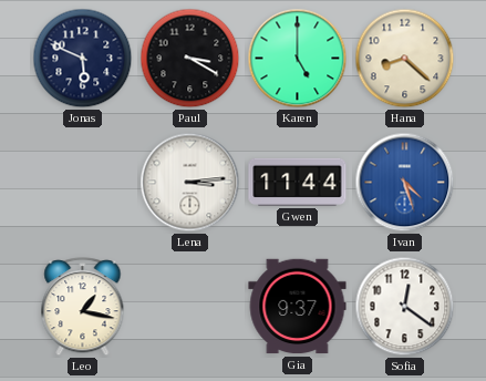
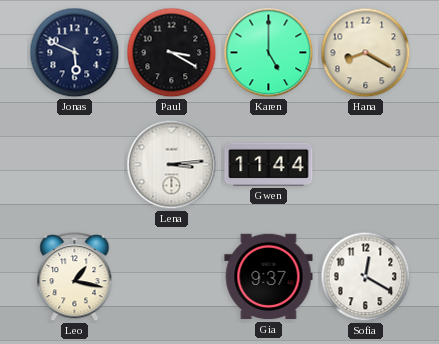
Hana: 8:22 -> 8:20
Ivan: 4:27 -> none
Sofia: 12:21 -> 12:20
